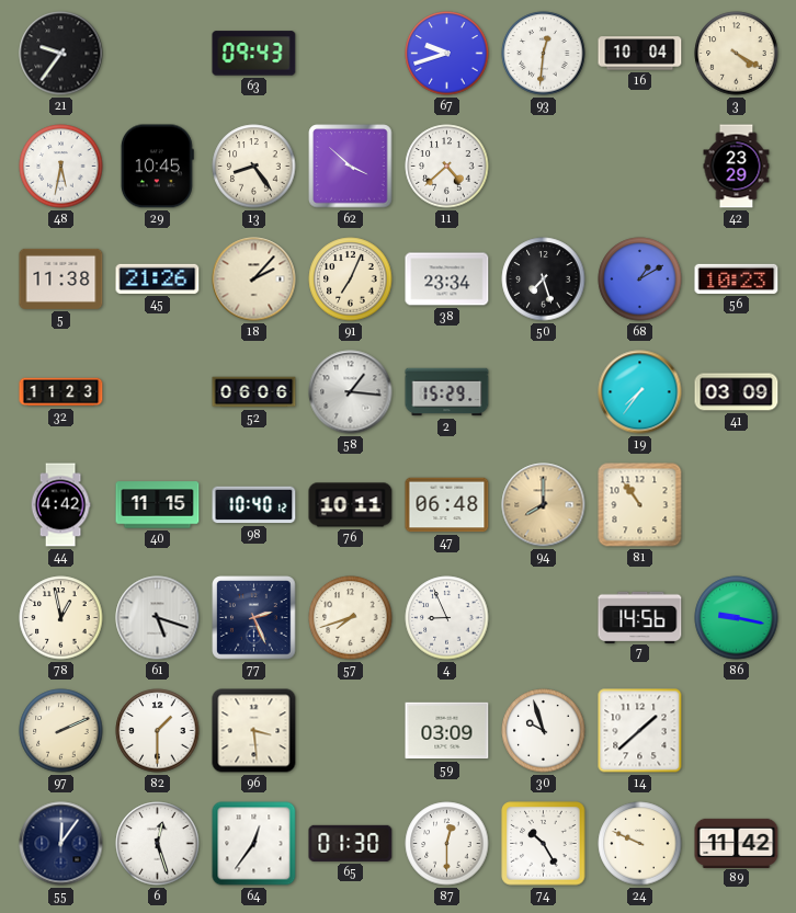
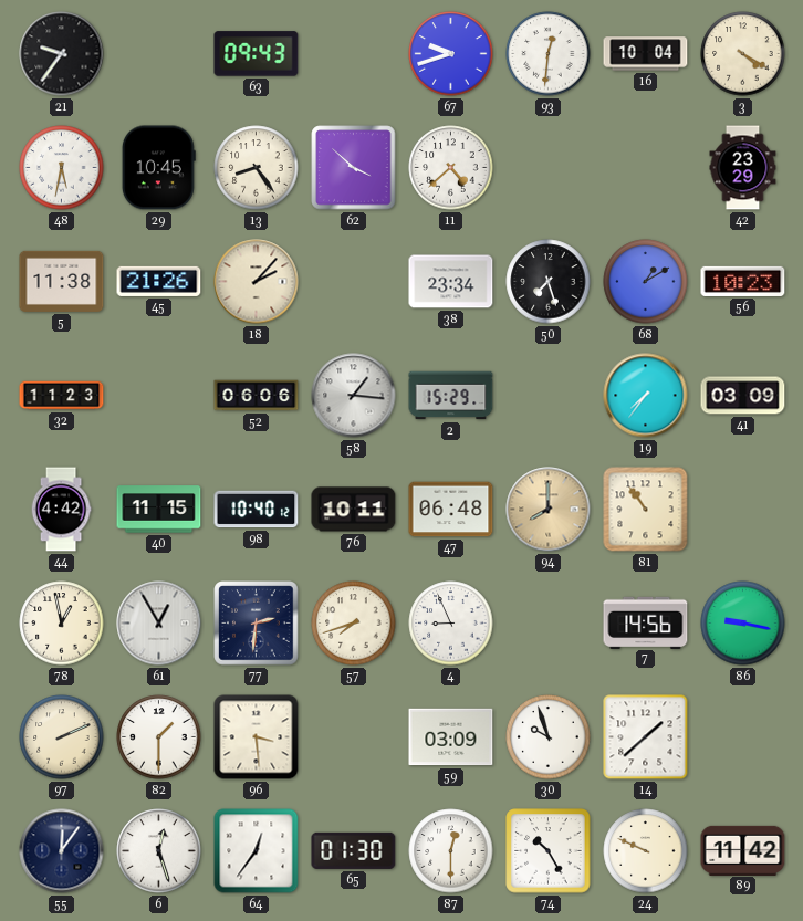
91: 7:04 -> none
61: 5:18 -> 12:55
77: 2:26 -> 2:31
